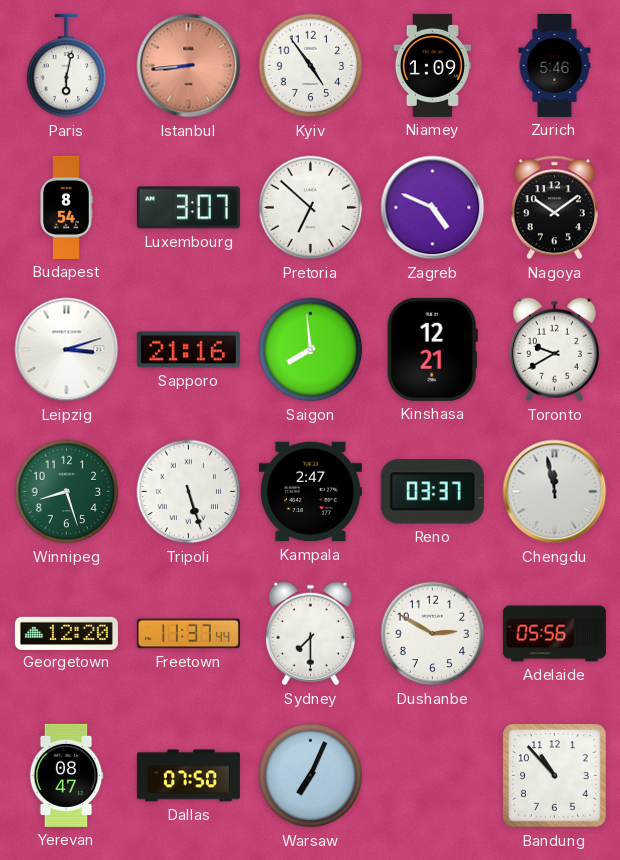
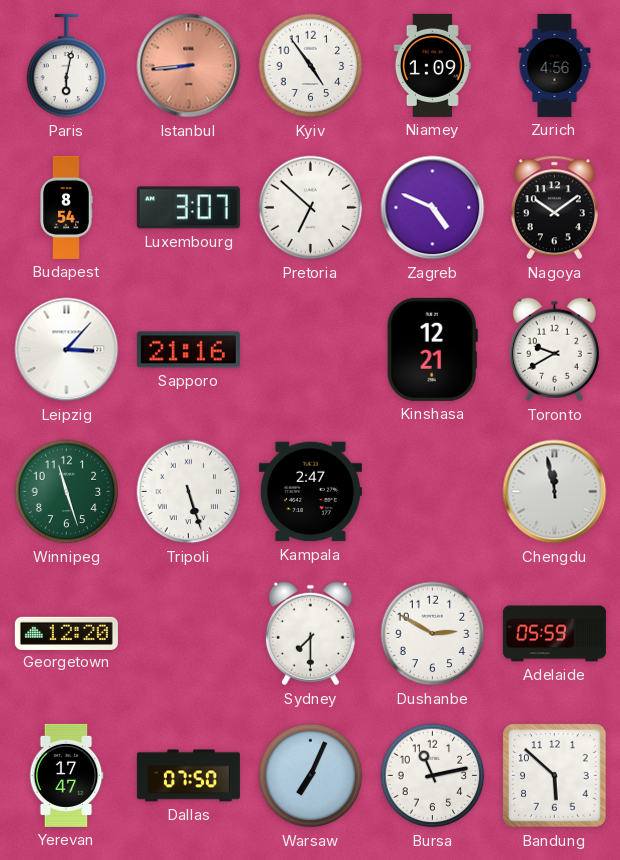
Zurich: 5:46 -> 4:56
Leipzig: 3:12 -> 3:07
Saigon: 7:59 -> none
Winnipeg: 8:27 -> 11:27
Reno: 03:37 -> none
Freetown: 11:37 -> none
Adelaide: 05:56 -> 05:59
Yerevan: 08:47 -> 17:47
Bursa: none -> 11:13
Bandung: 10:53 -> 5:52
